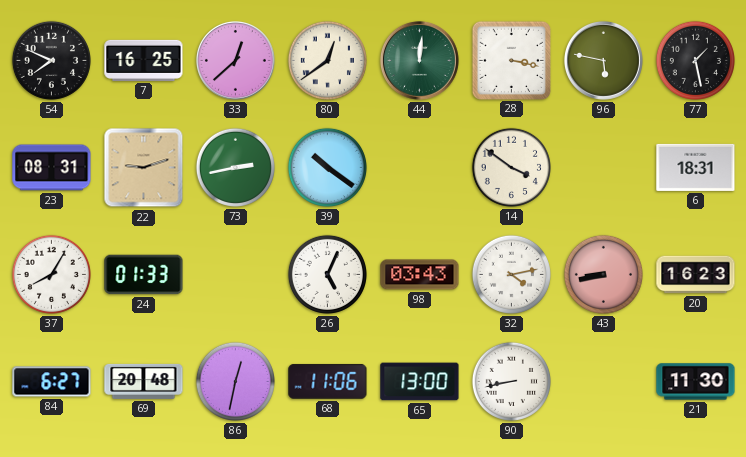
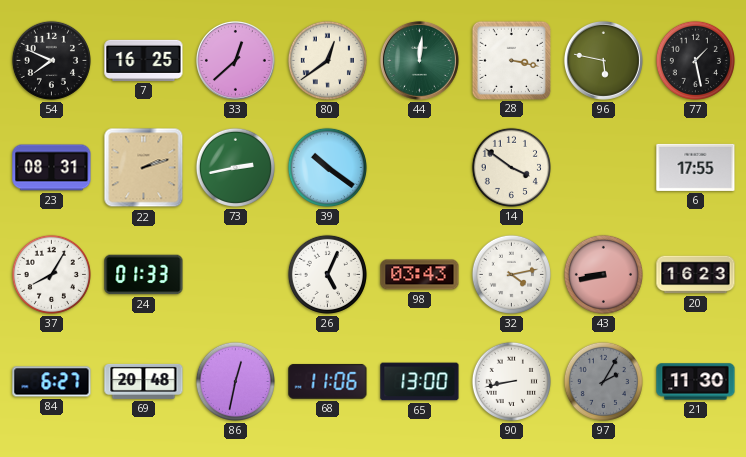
22: 9:12 -> 2:12
6: 18:31 -> 17:55
97: none -> 2:05
